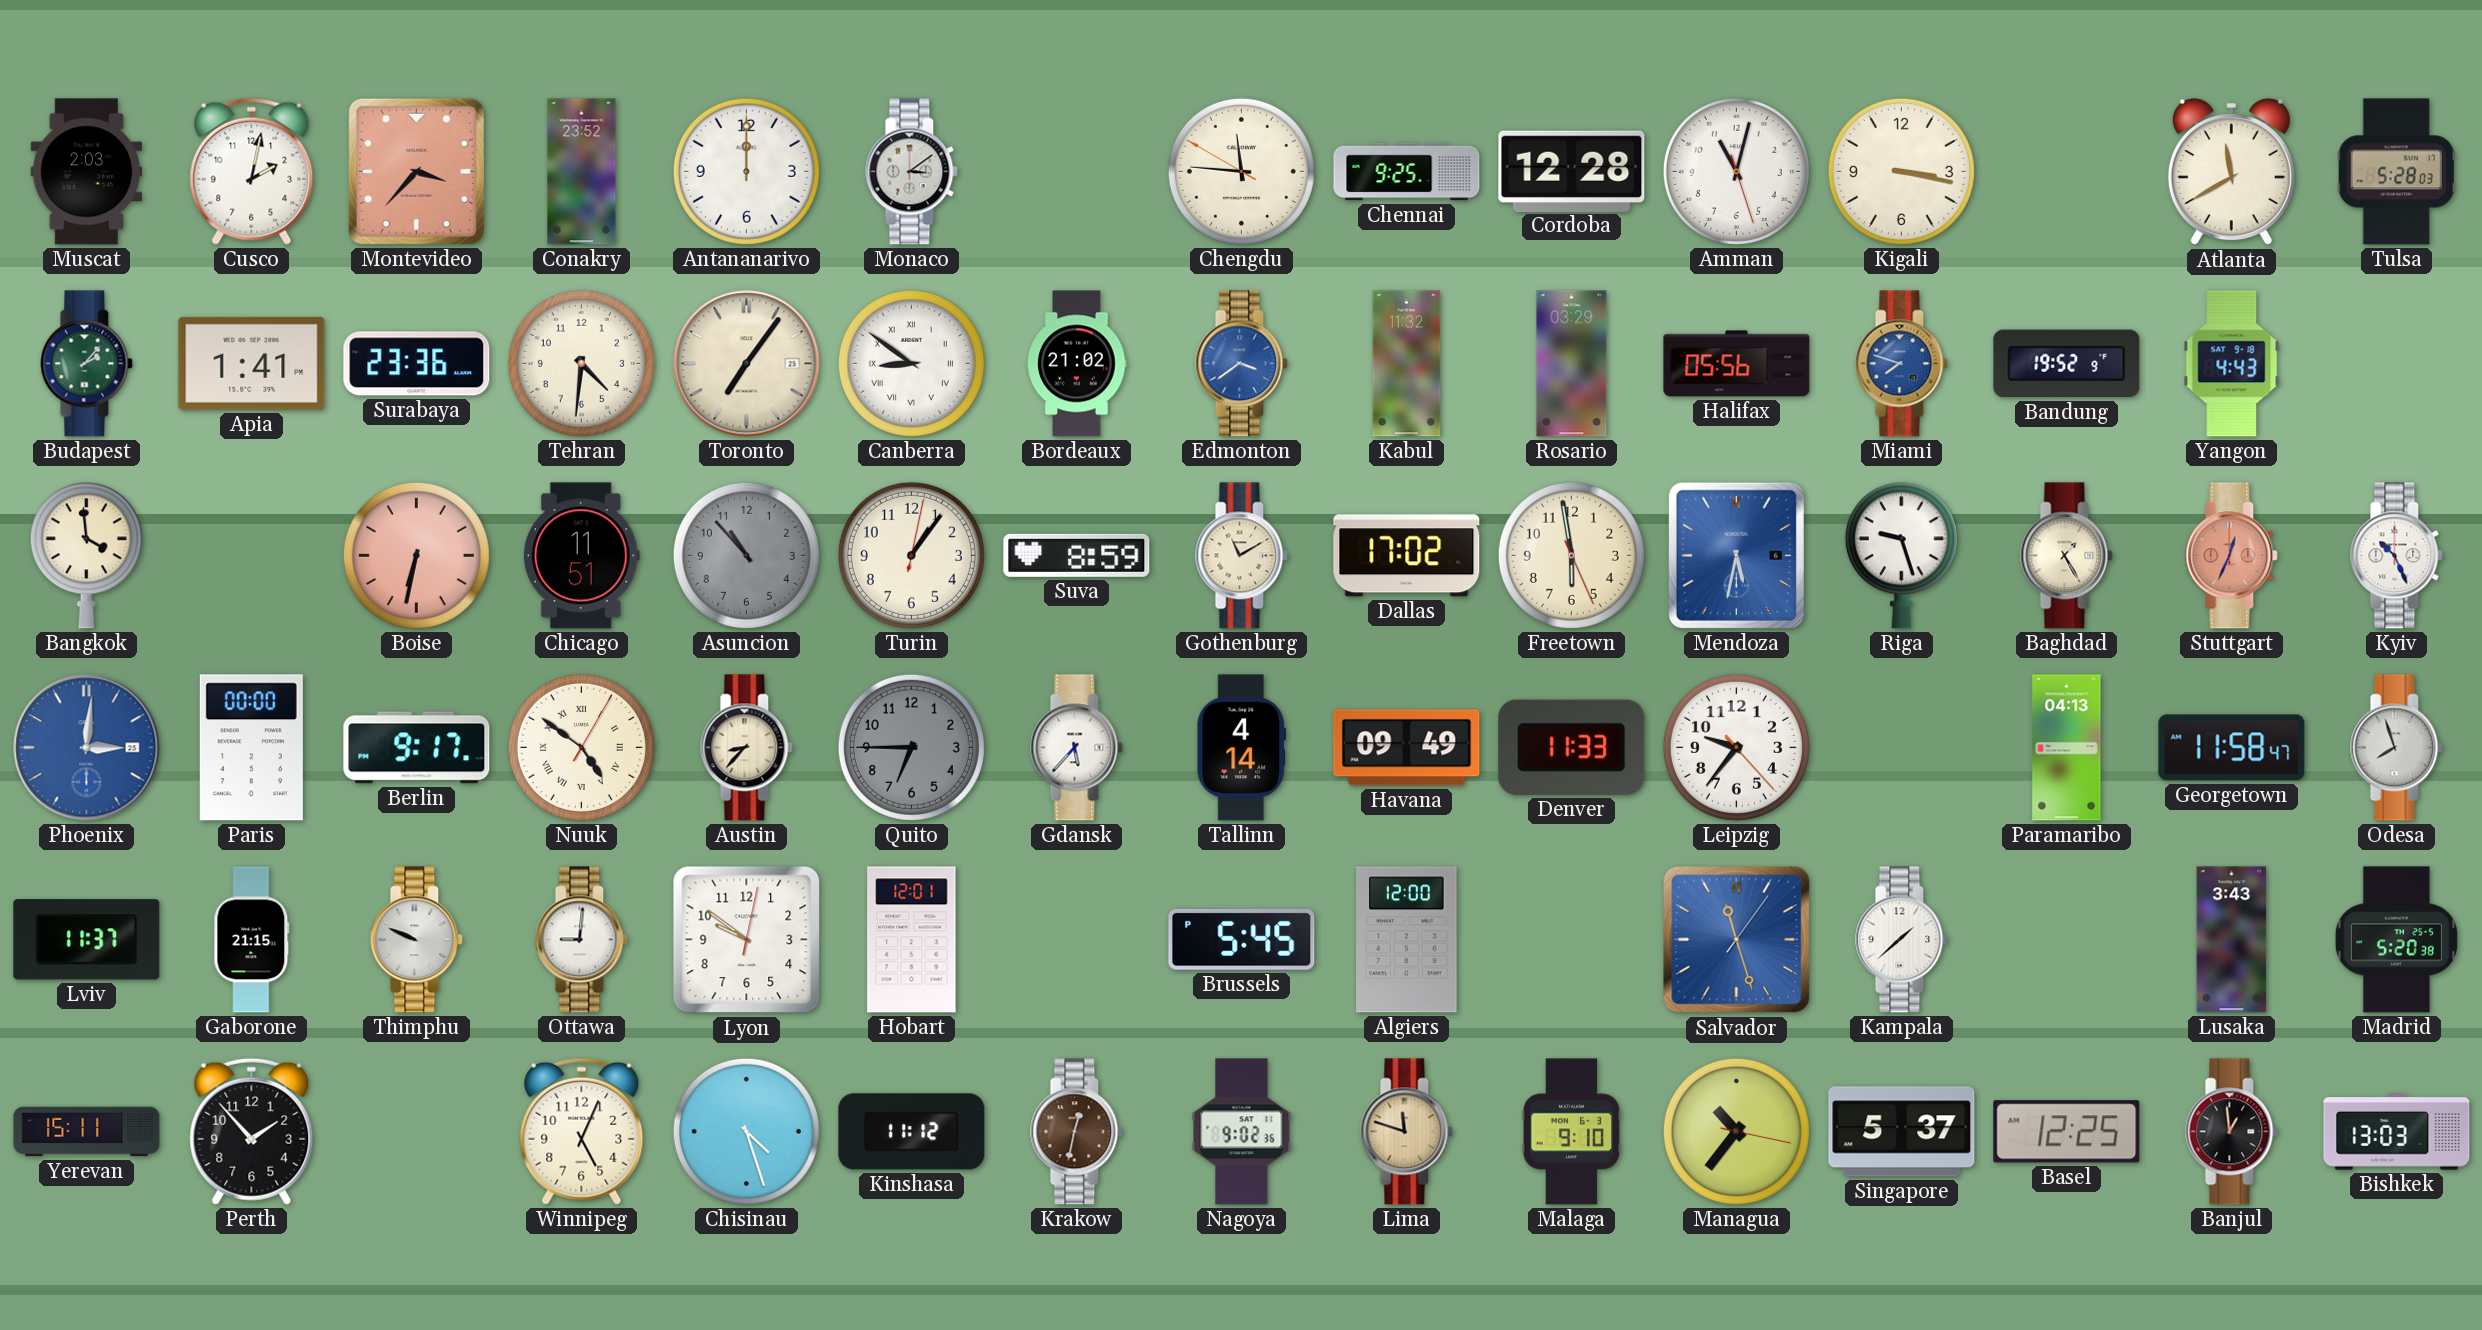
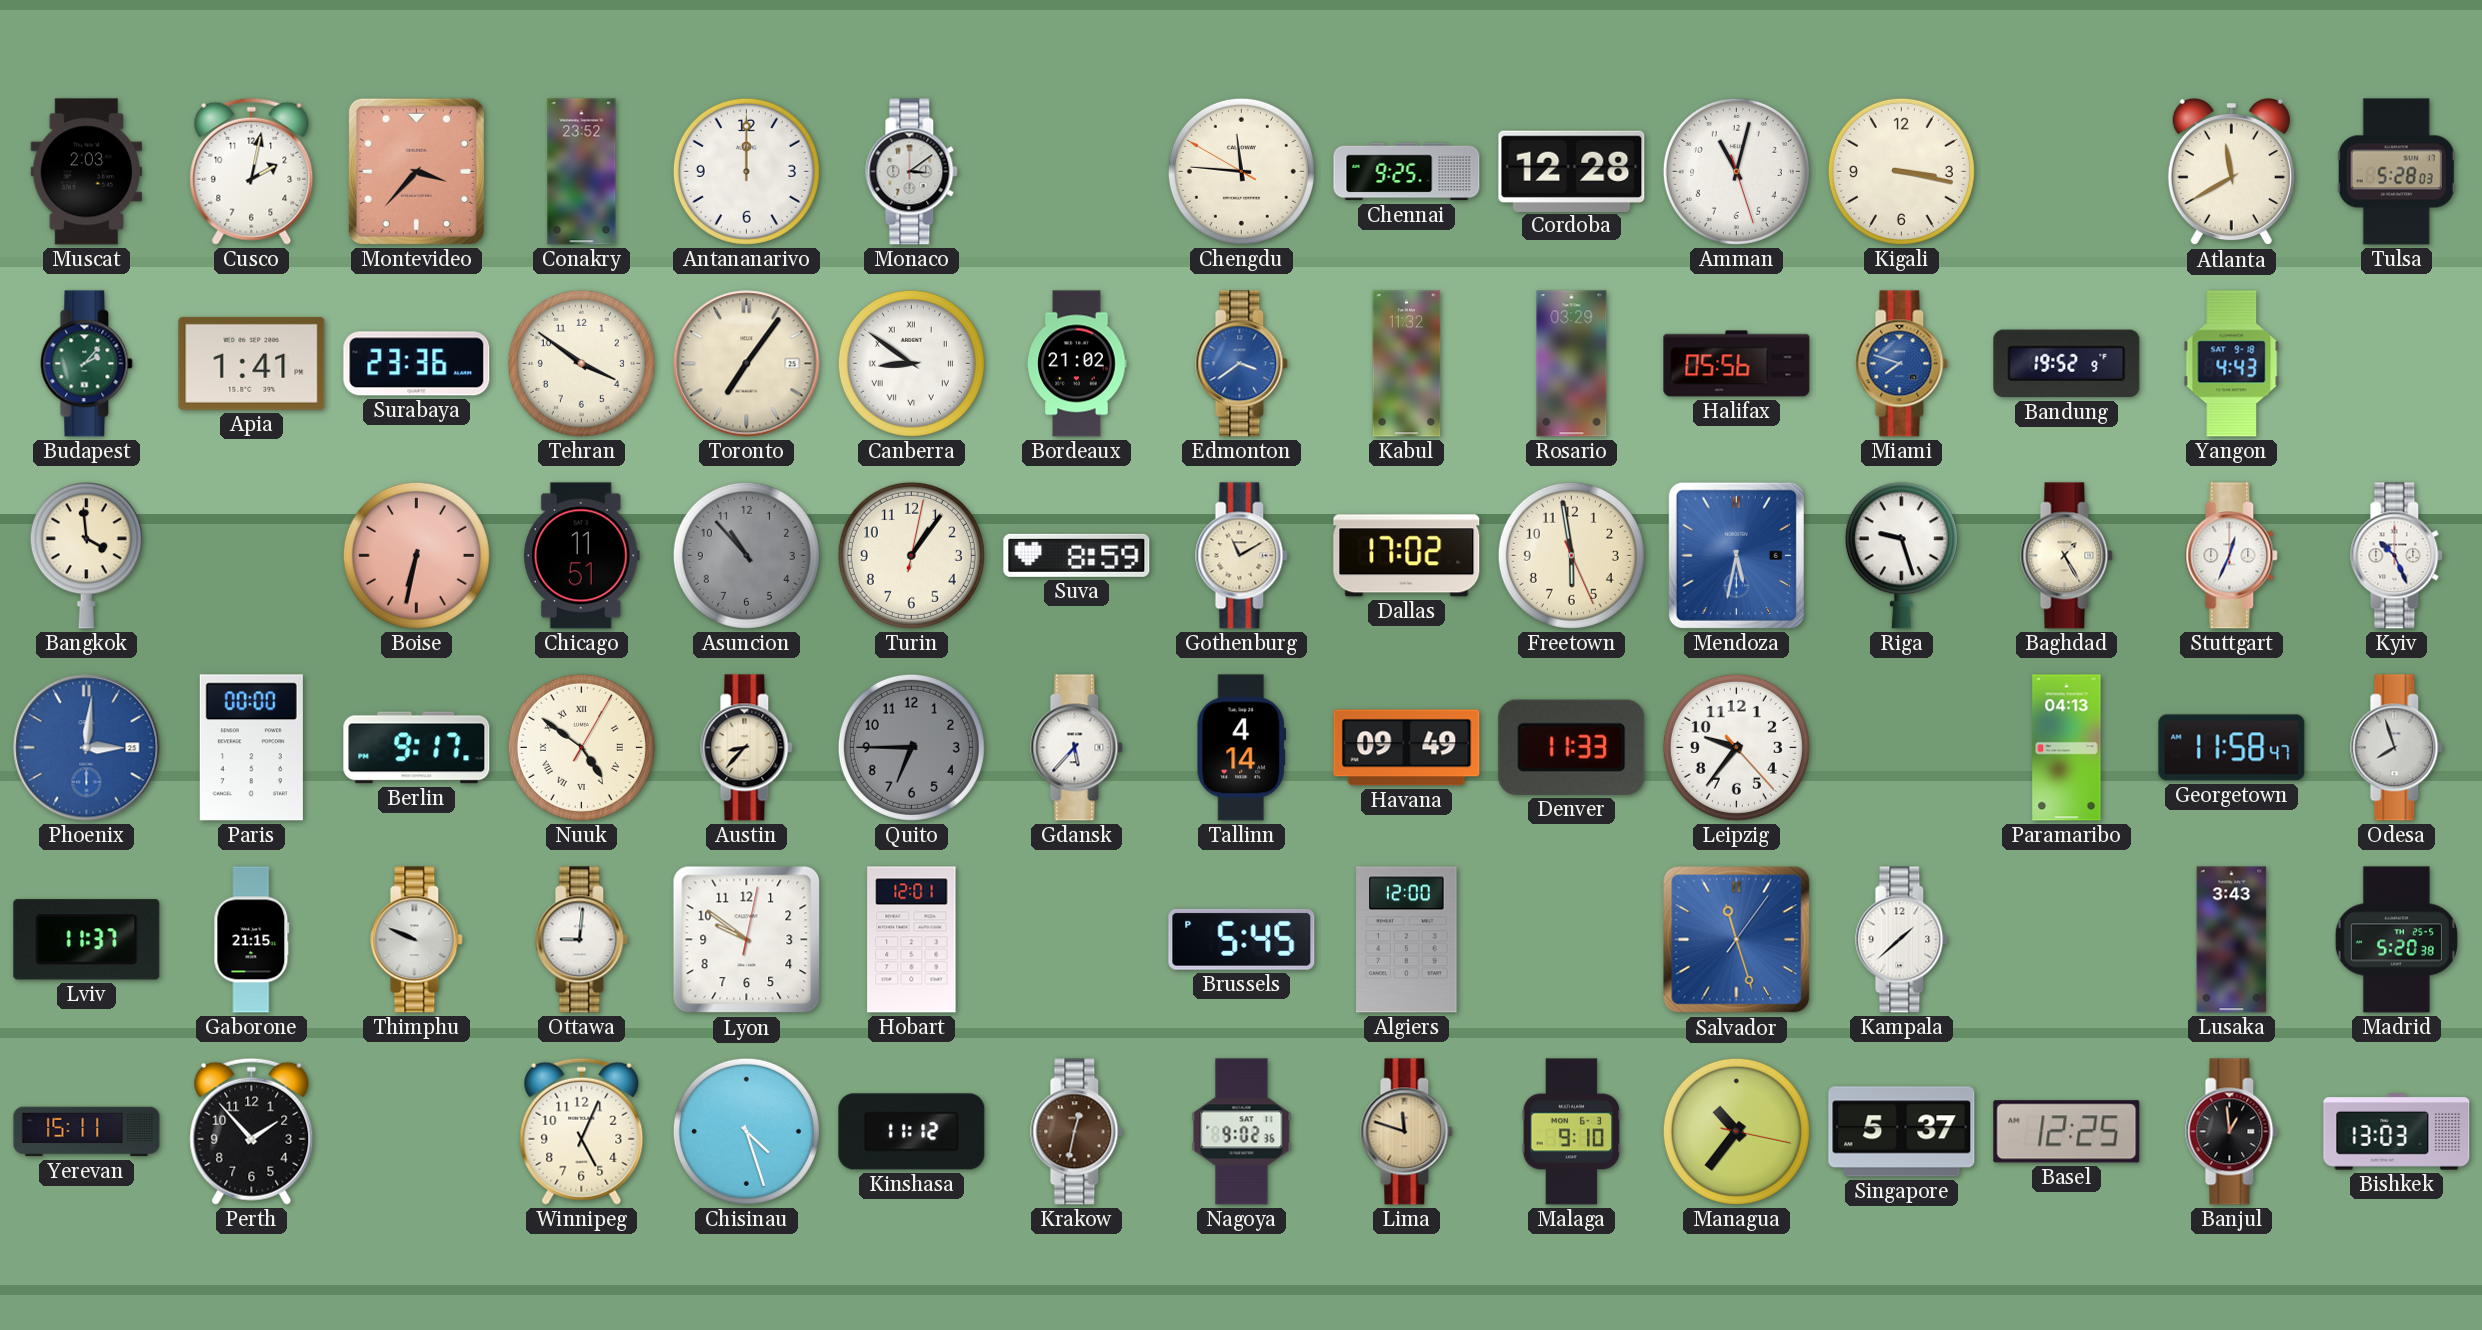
Tehran: 4:31 -> 3:51
Stuttgart dial: salmon -> white
